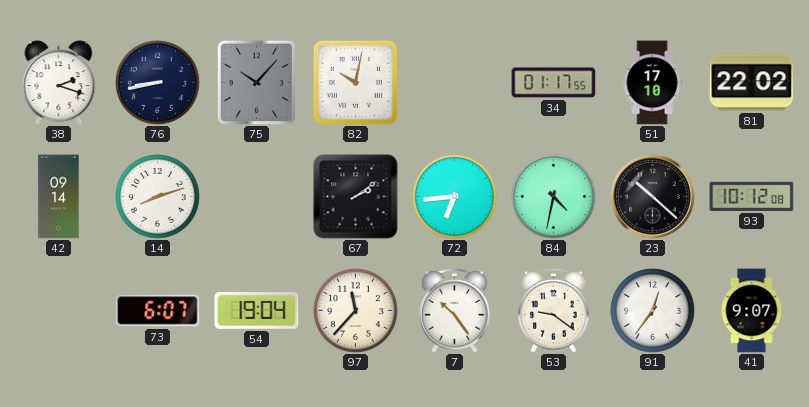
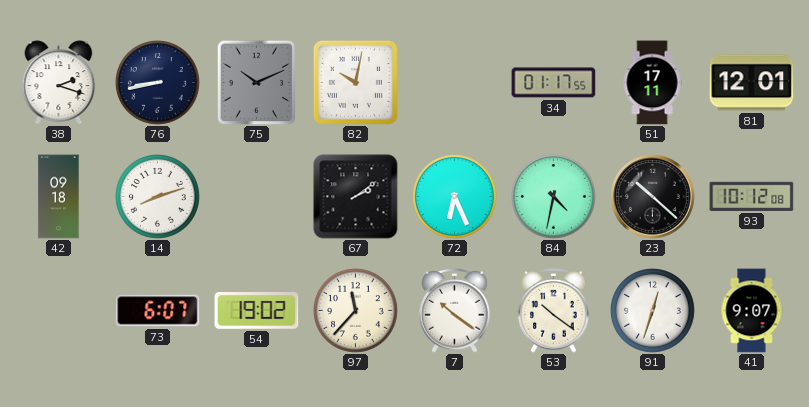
75: 10:07 -> 10:11
51: 17:10 -> 17:11
81: 22:02 -> 12:01
42: 09:14 -> 09:18
72: 6:44 -> 6:26
54: 19:04 -> 19:02
7: 10:24 -> 10:21
53: 9:21 -> 10:21
91: 12:36 -> 12:33
